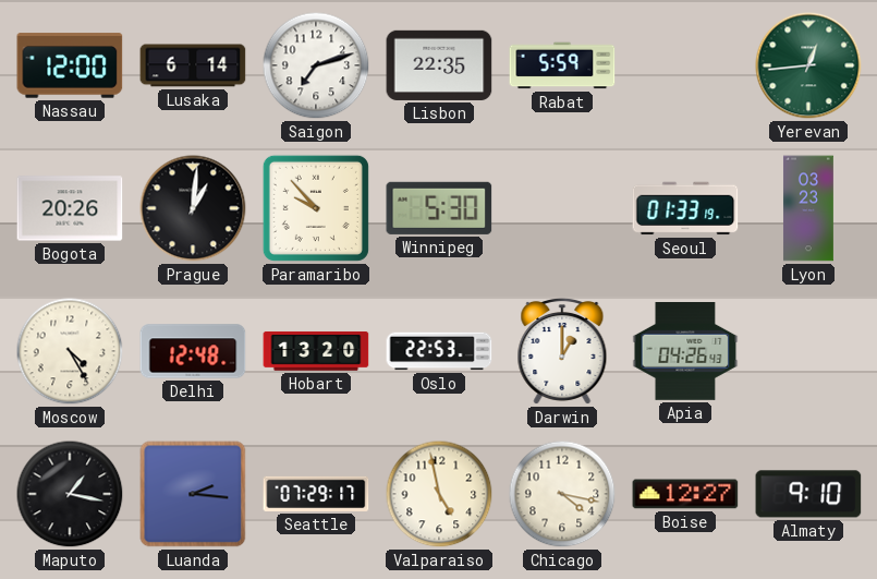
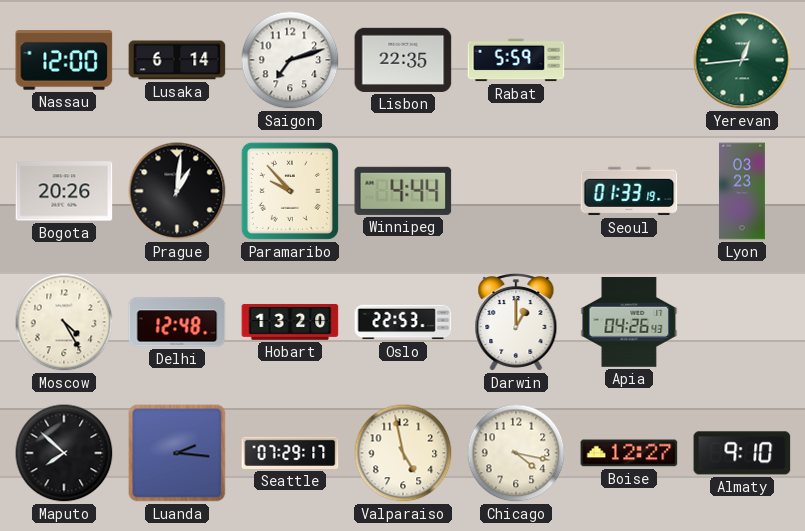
Winnipeg: 5:30 -> 4:44
Maputo: 1:17 -> 7:52
